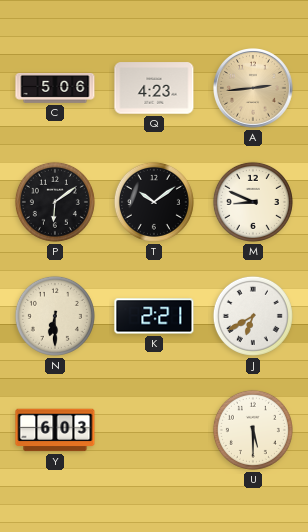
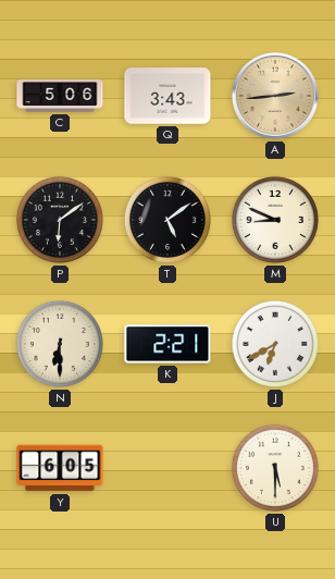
Q: 4:23 -> 3:43
T: 10:09 -> 5:09
Y: 6:03 -> 6:05
